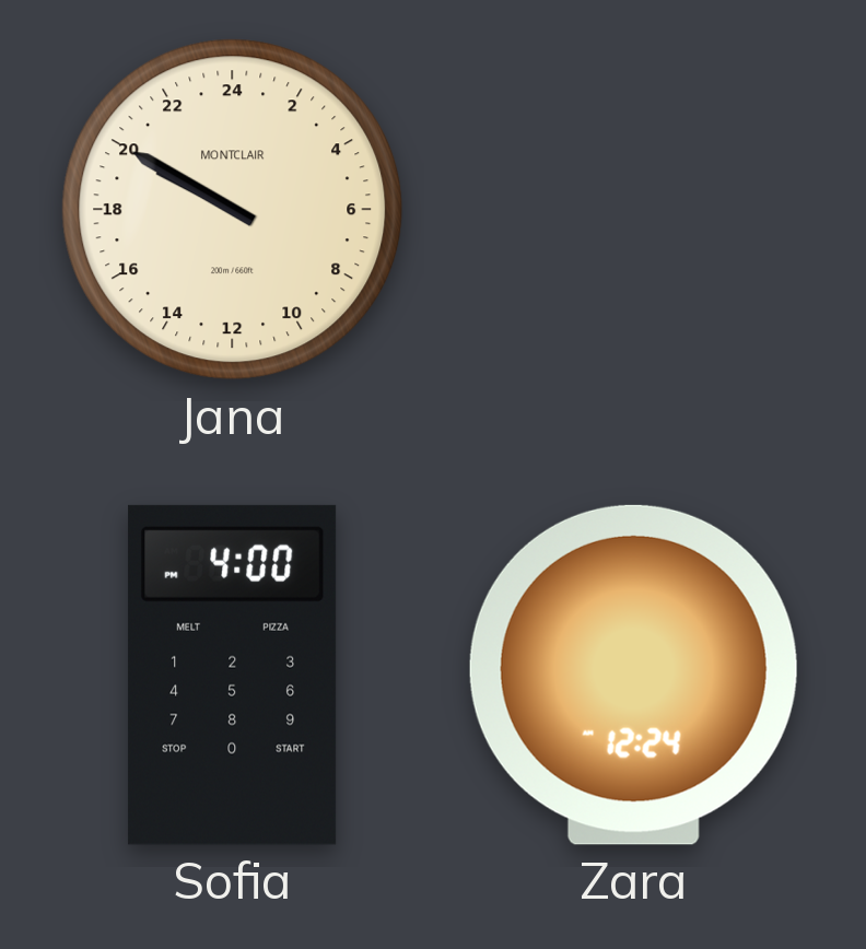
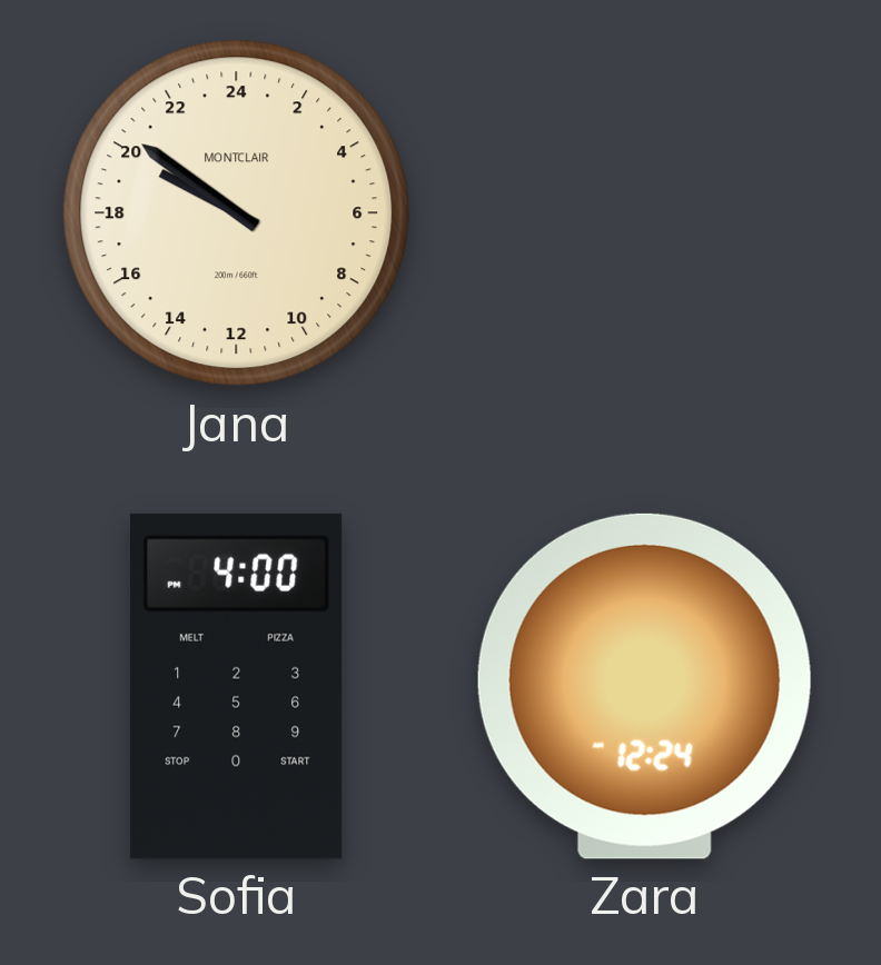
Jana: 19:50 -> 19:51
